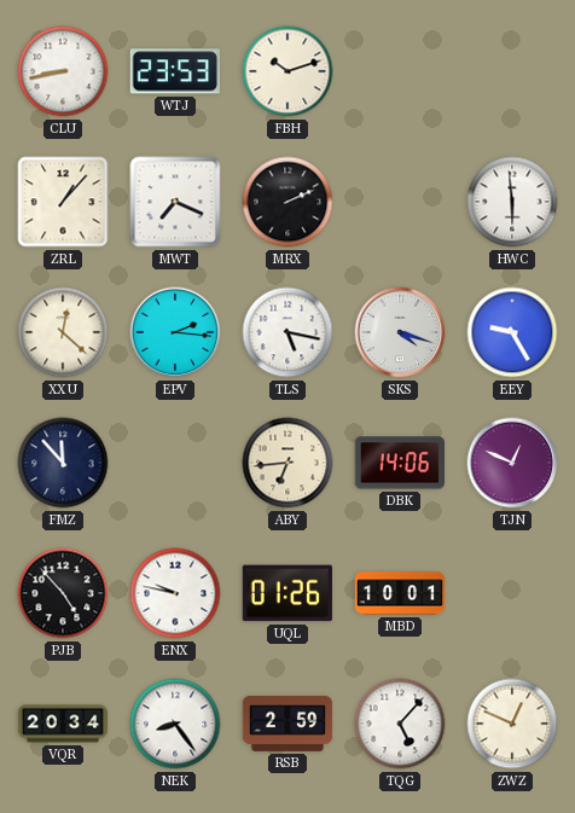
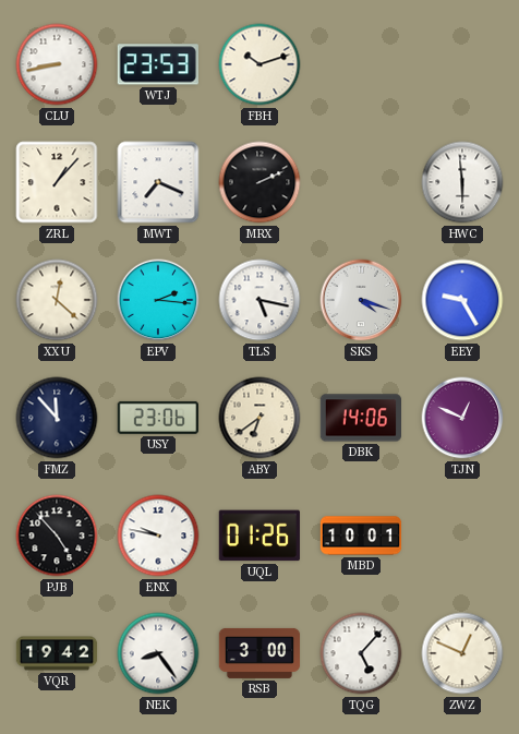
USY: none -> 23:06
ABY: 6:44 -> 6:39
VQR: 20:34 -> 19:42
RSB: 2:59 -> 3:00
